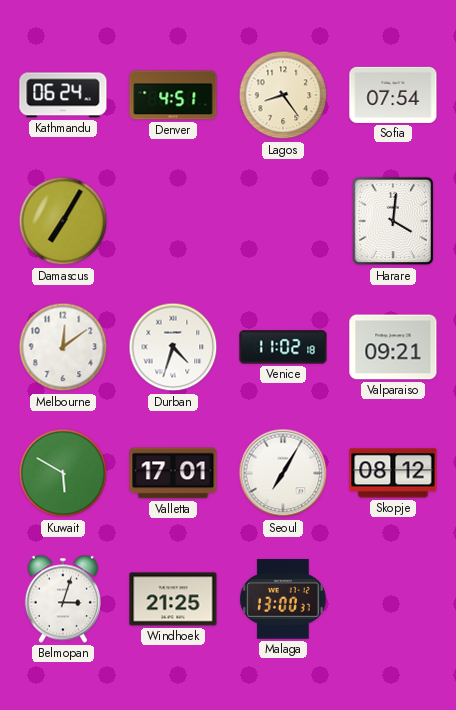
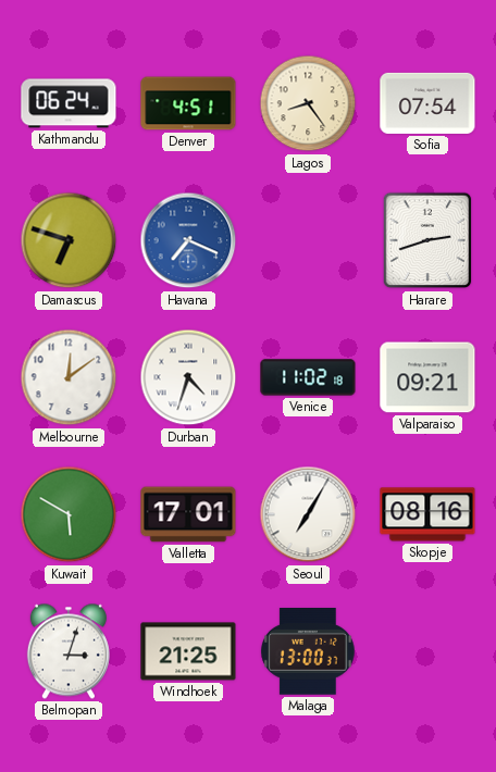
Damascus: 7:05 -> 6:48
Havana: none -> 7:19
Harare: 4:01 -> 2:42
Skopje: 08:12 -> 08:16
